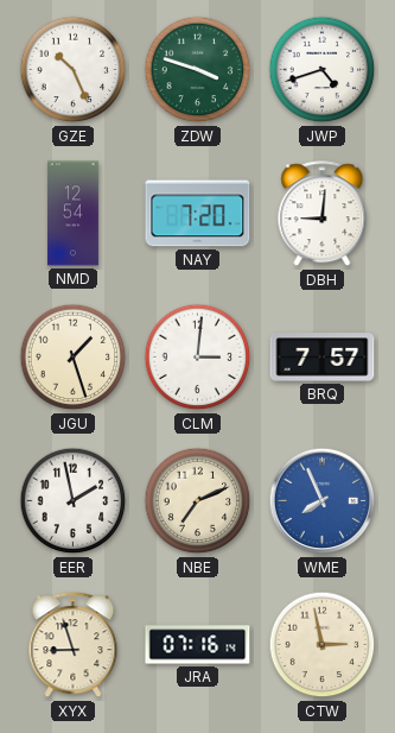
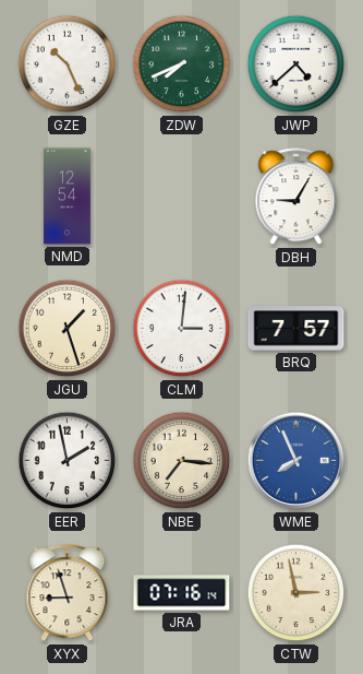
ZDW: 3:48 -> 7:41
JWP: 4:42 -> 4:38
NAY: 7:20 -> none
DBH: 9:01 -> 9:05
NBE: 7:11 -> 7:16
